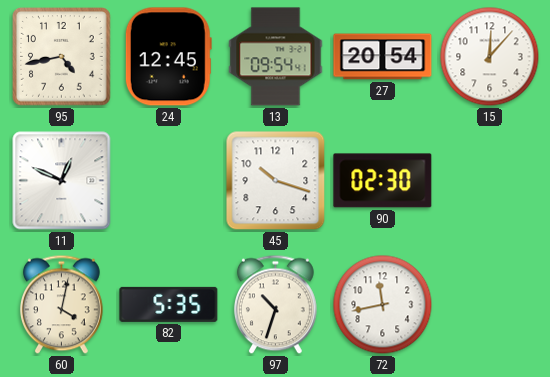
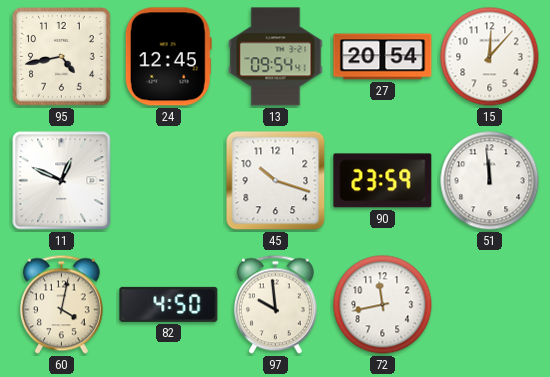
90: 02:30 -> 23:59
51: none -> 11:59
82: 5:35 -> 4:50
97: 10:33 -> 9:59
